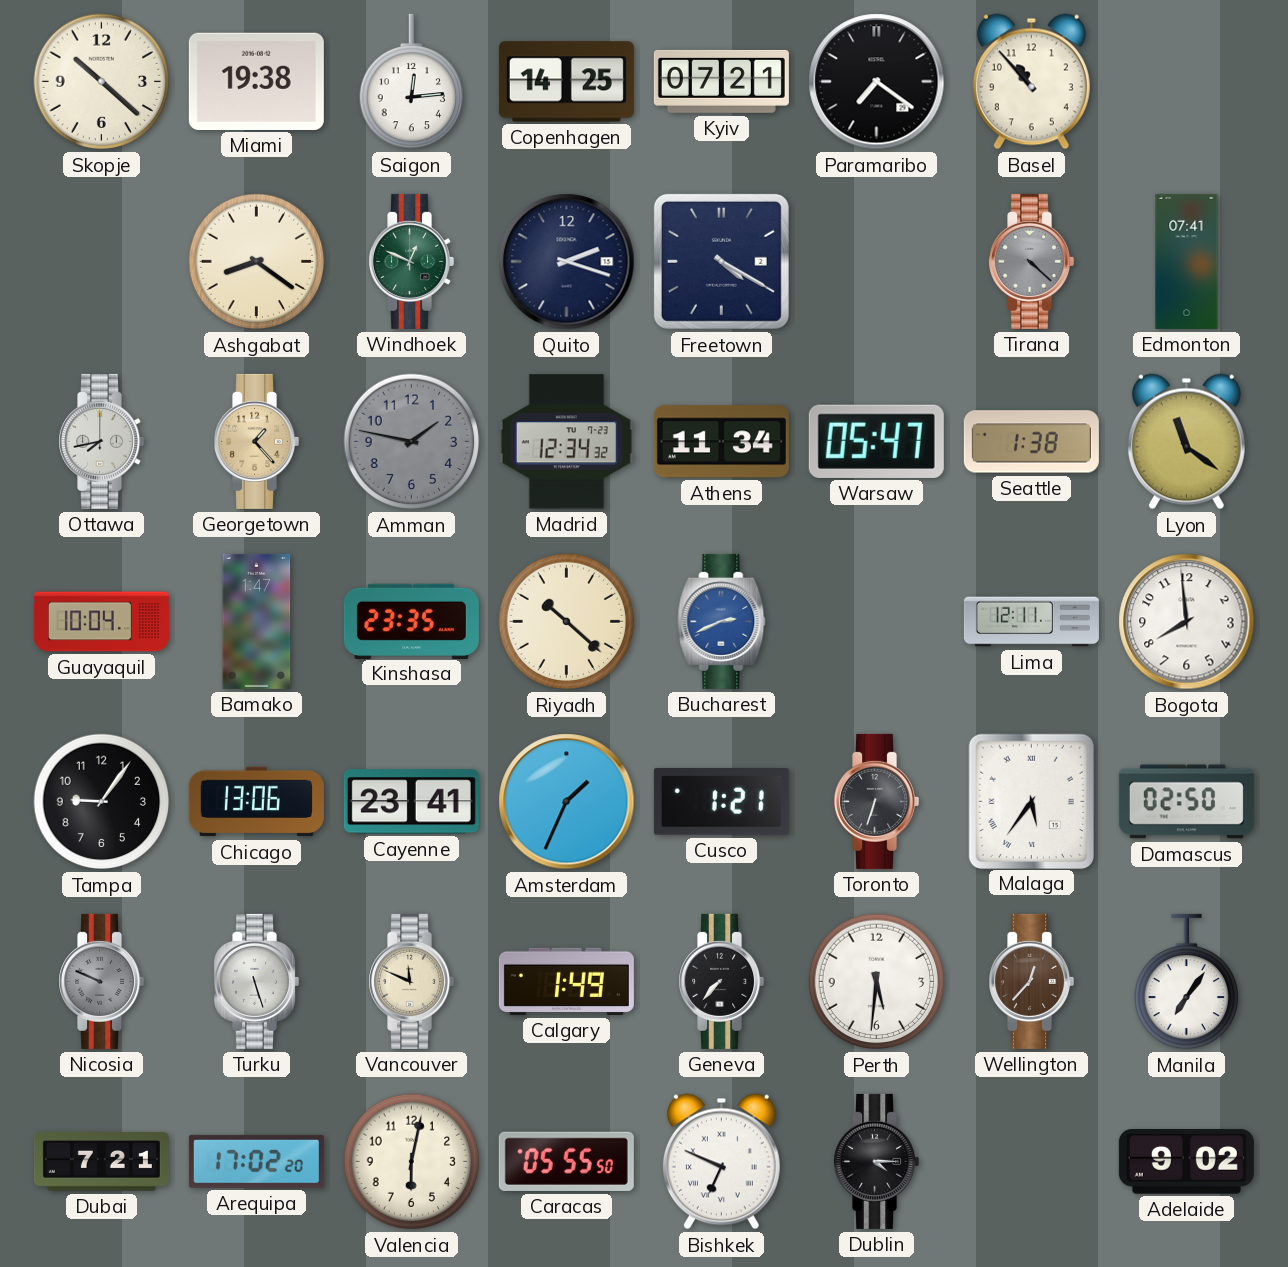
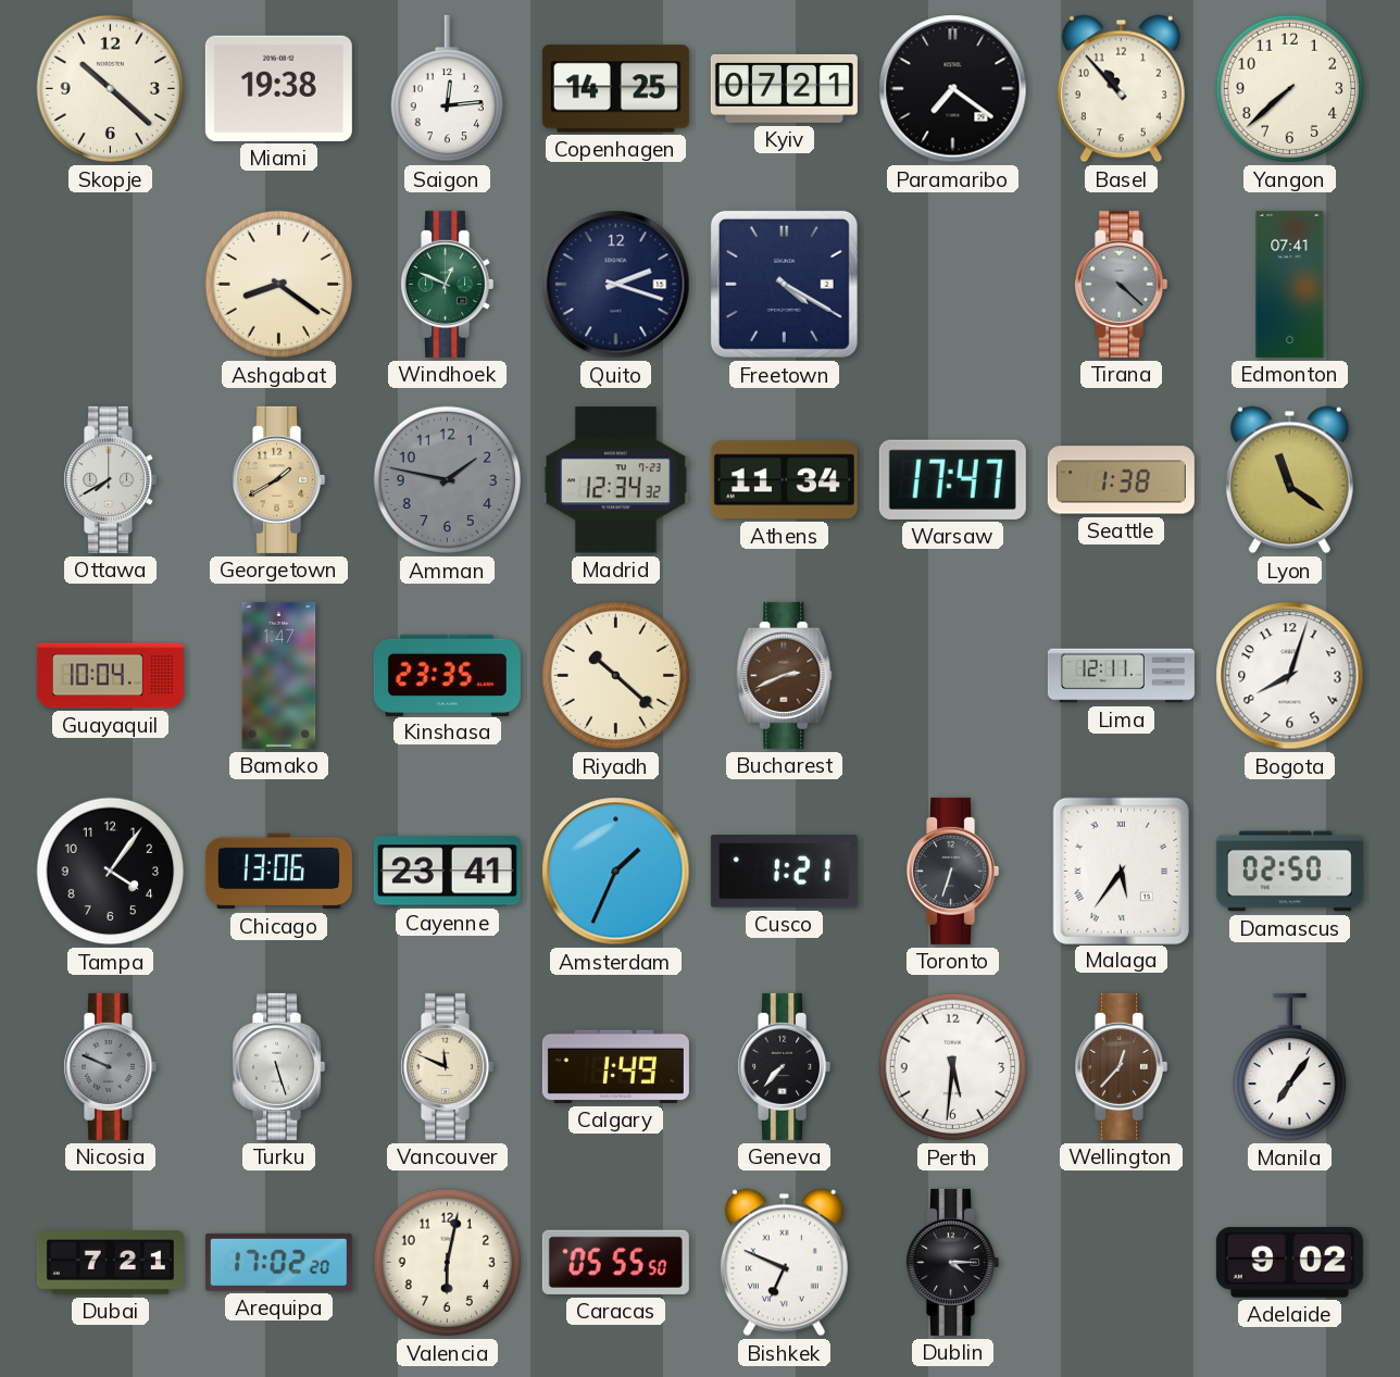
Yangon: none -> 7:38
Ottawa: 7:43 -> 7:40
Georgetown: 1:23 -> 1:40
Warsaw: 05:47 -> 17:47
Bucharest dial: blue -> brown
Bogota: 7:59 -> 8:03
Tampa: 9:06 -> 4:06
